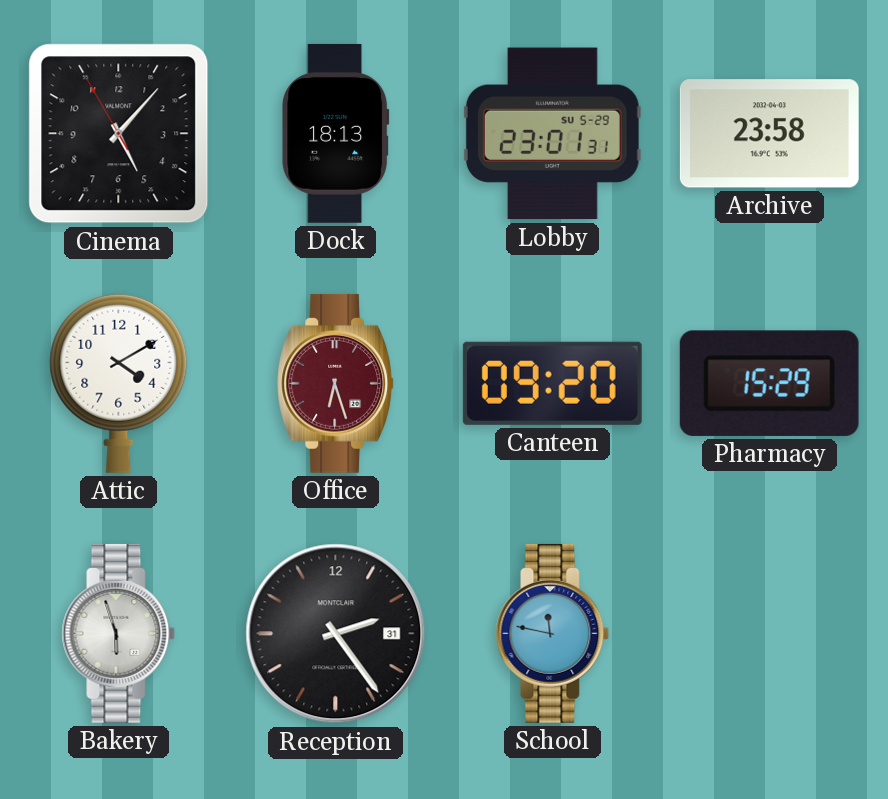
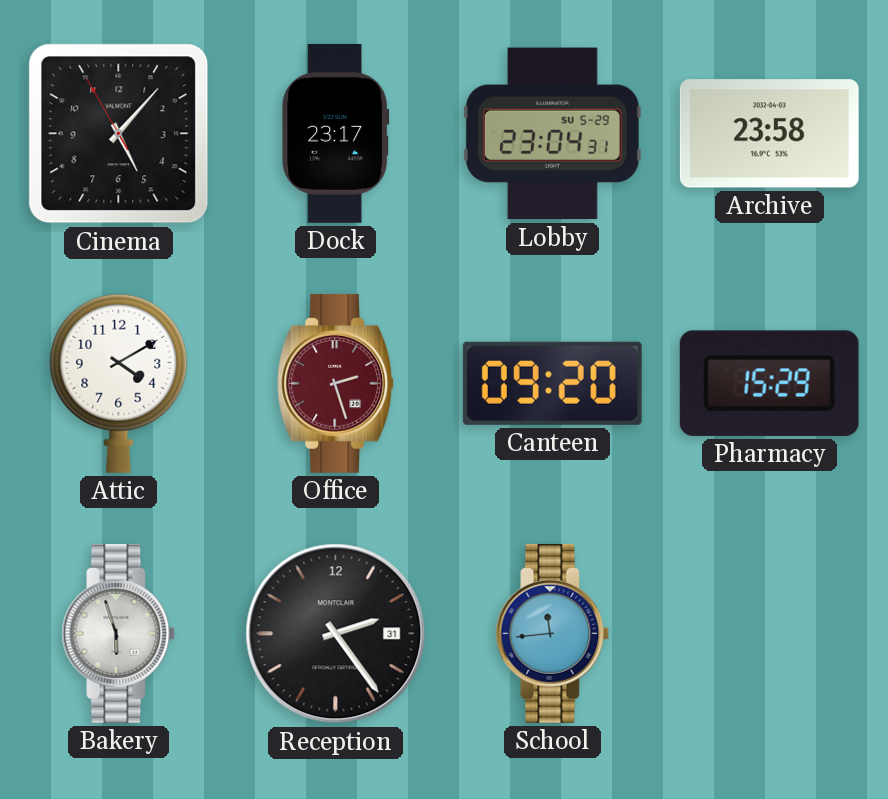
Dock: 18:13 -> 23:17
Lobby: 23:01 -> 23:04
Office: 6:27 -> 2:27
School: 11:47 -> 11:44
